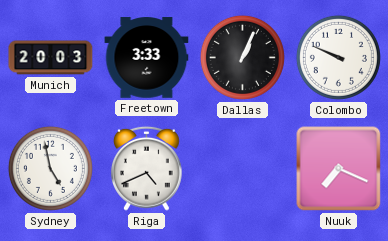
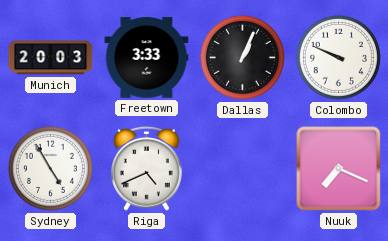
Sydney: 4:58 -> 4:55
